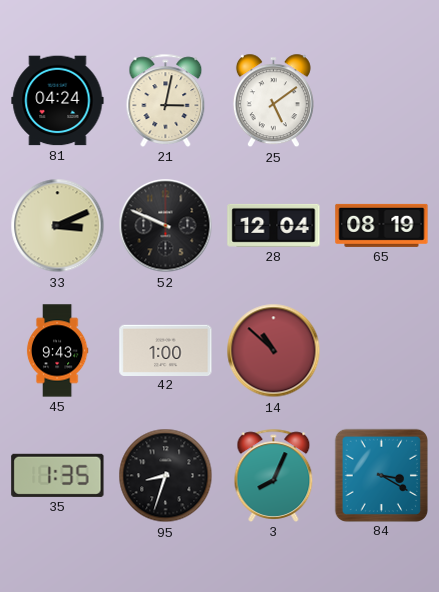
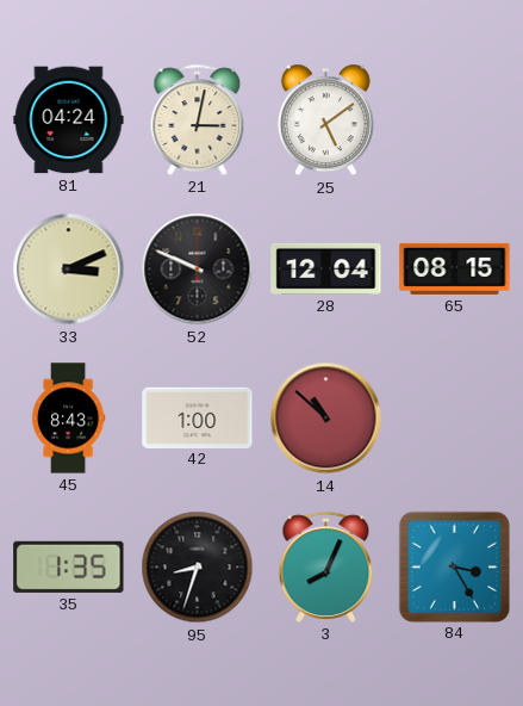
65: 08:19 -> 08:15
45: 9:43 -> 8:43
84: 3:20 -> 3:25
